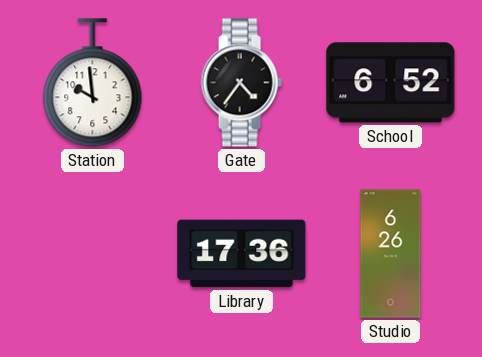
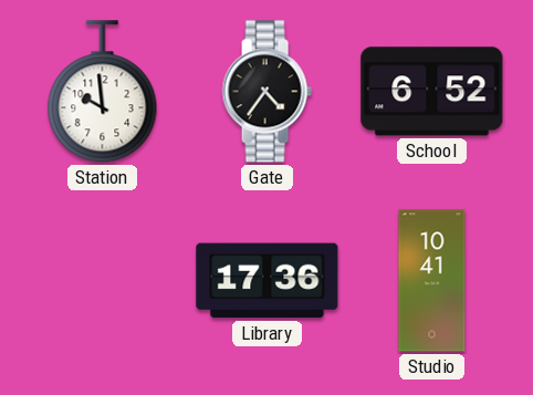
Studio: 6:26 -> 10:41
